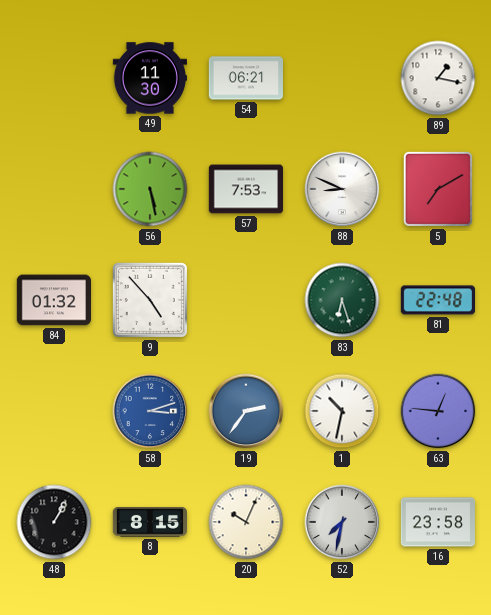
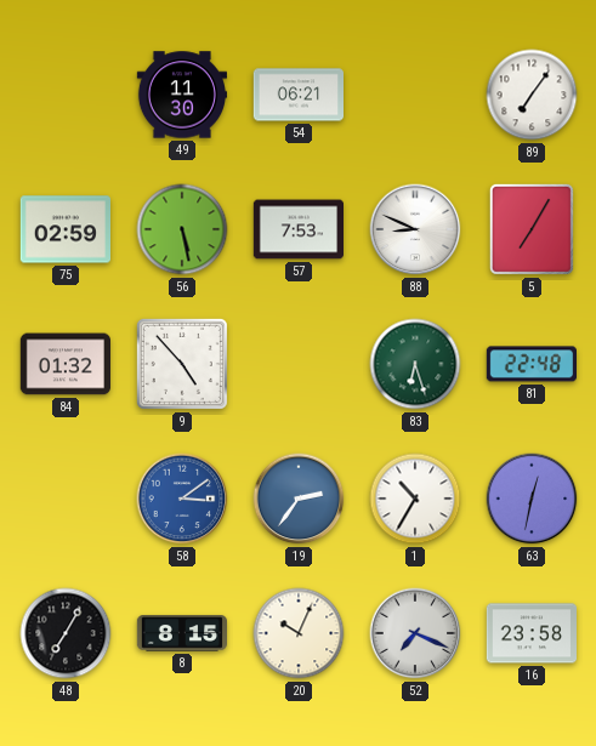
89: 1:17 -> 7:06
75: none -> 02:59
5: 7:10 -> 7:05
58: 3:12 -> 3:09
1: 10:32 -> 10:35
63: 12:46 -> 12:32
48: 1:05 -> 7:05
52: 7:32 -> 7:19
